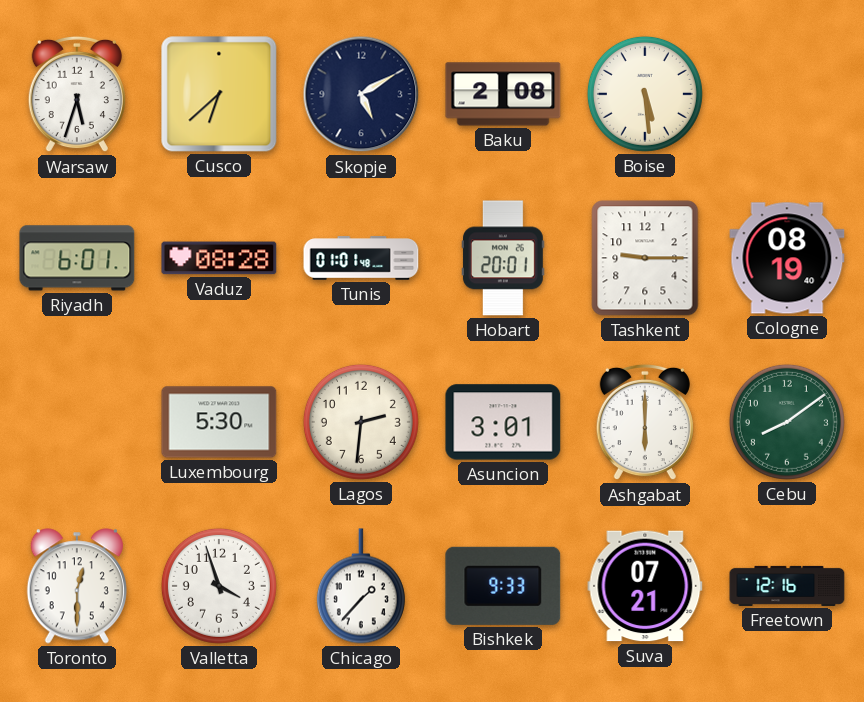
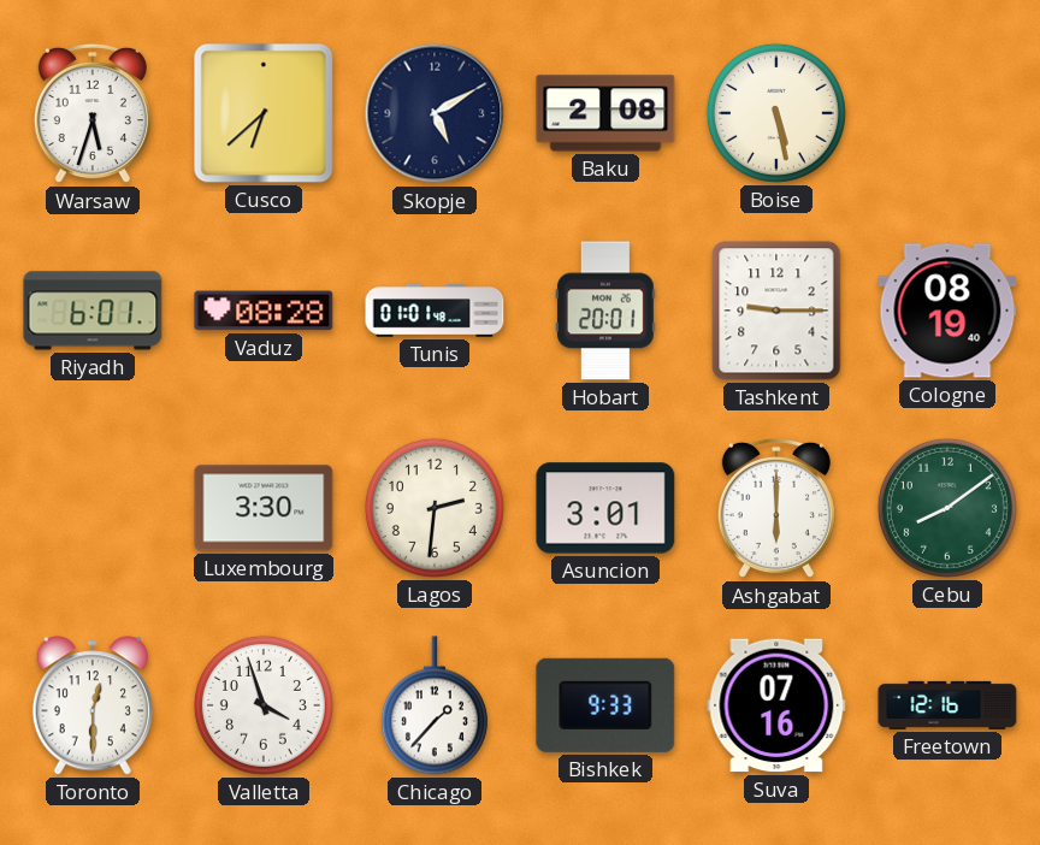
Boise: 5:29 -> 5:28
Luxembourg: 5:30 -> 3:30
Suva: 07:21 -> 07:16
